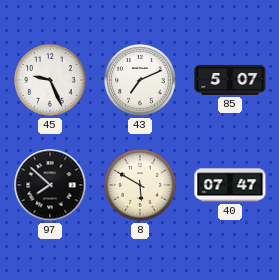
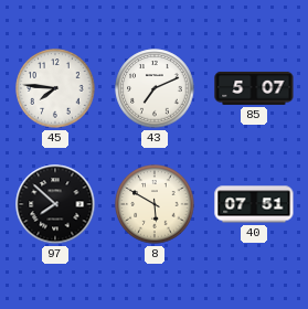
45: 9:26 -> 7:46
40: 07:47 -> 07:51
